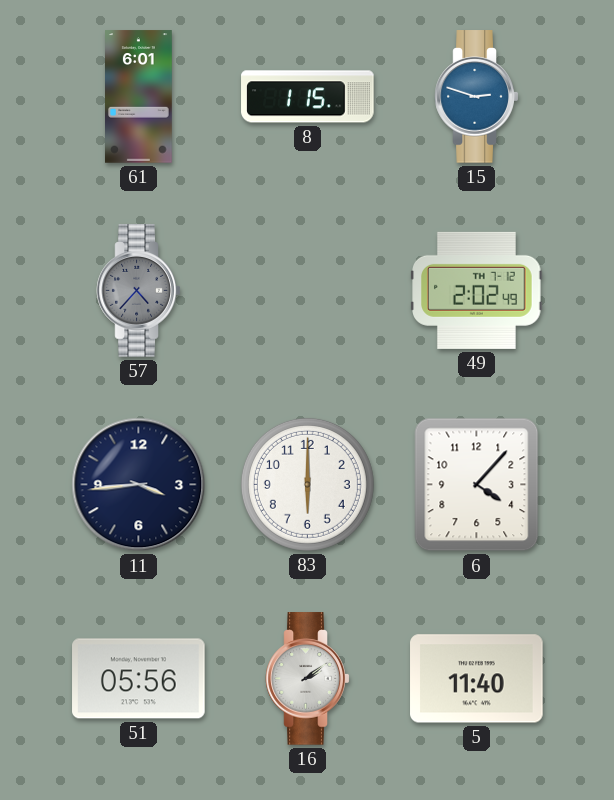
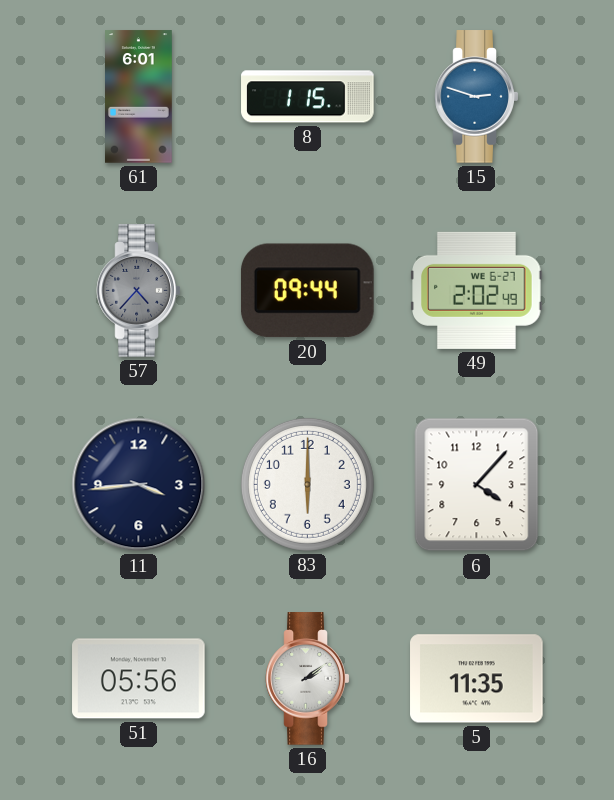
20: none -> 09:44
49 date: TH 7-12 -> WE 6-27
5: 11:40 -> 11:35
